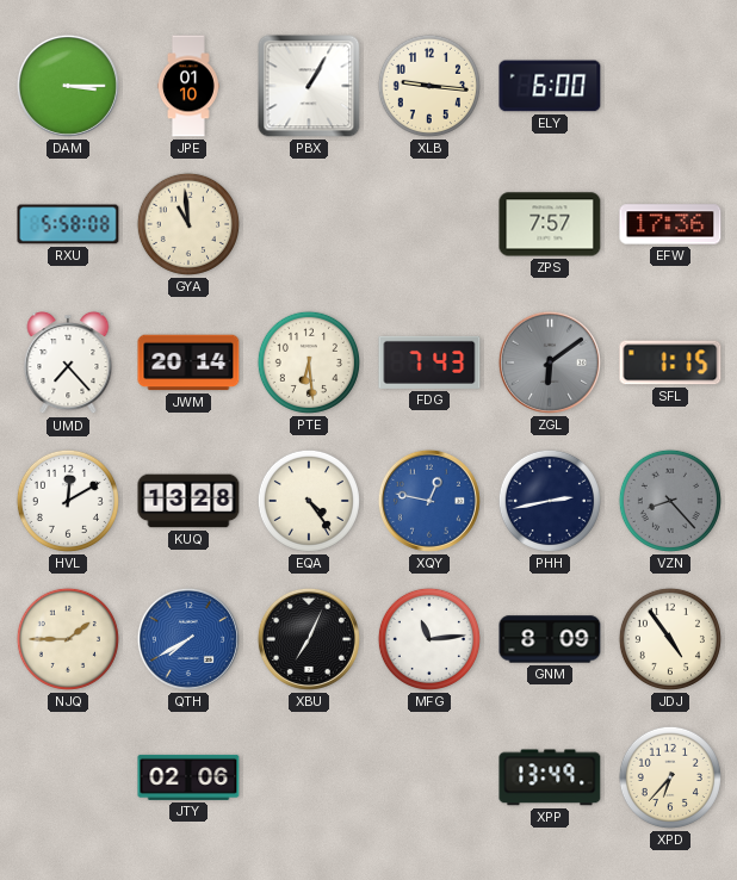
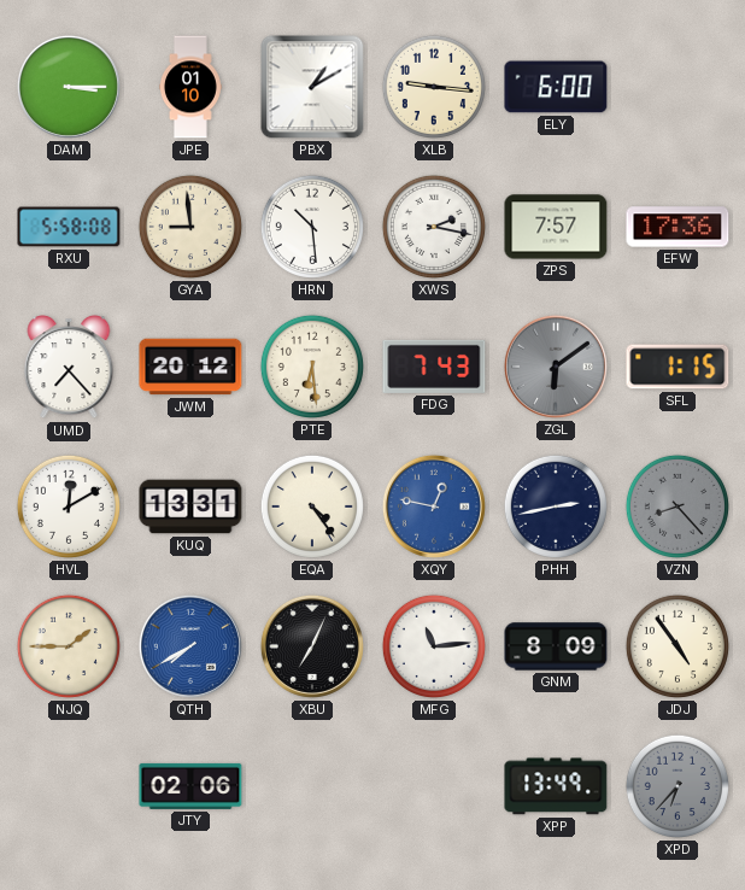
PBX: 1:05 -> 1:10
GYA: 10:59 -> 8:59
HRN: none -> 10:29
XWS: none -> 2:17
JWM: 20:14 -> 20:12
KUQ: 13:28 -> 13:31
XPD dial: cream -> grey
